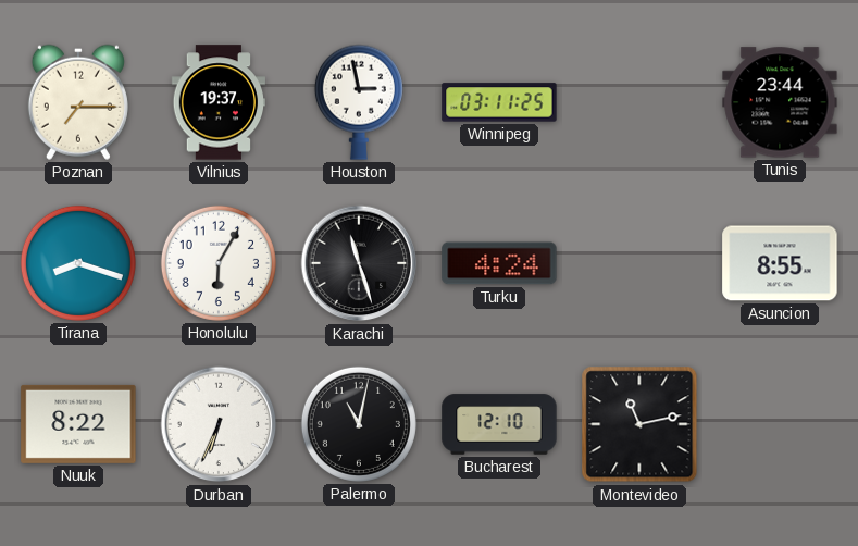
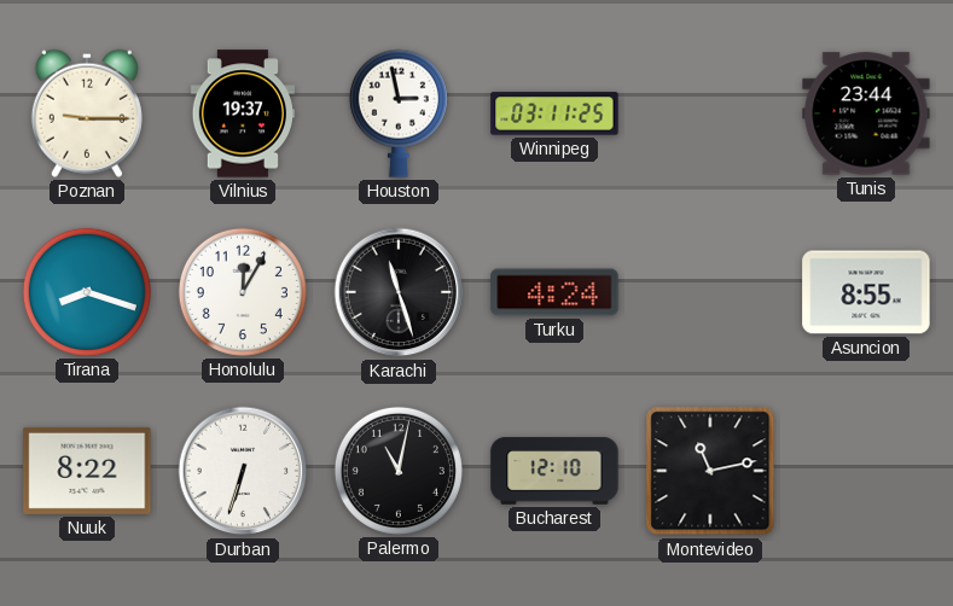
Poznan: 7:15 -> 9:15
Honolulu: 6:05 -> 12:05
Durban: 6:34 -> 6:33
